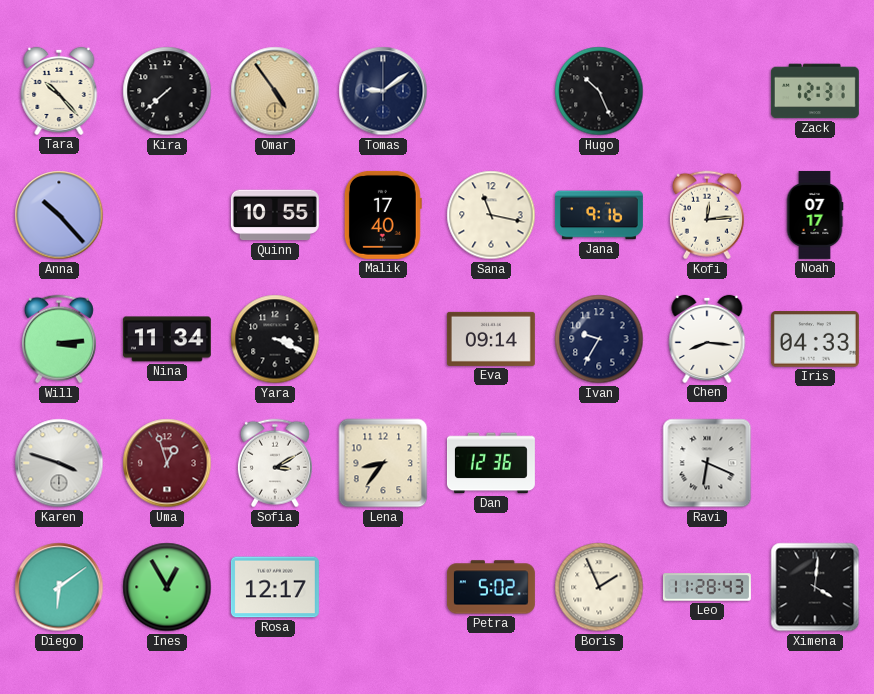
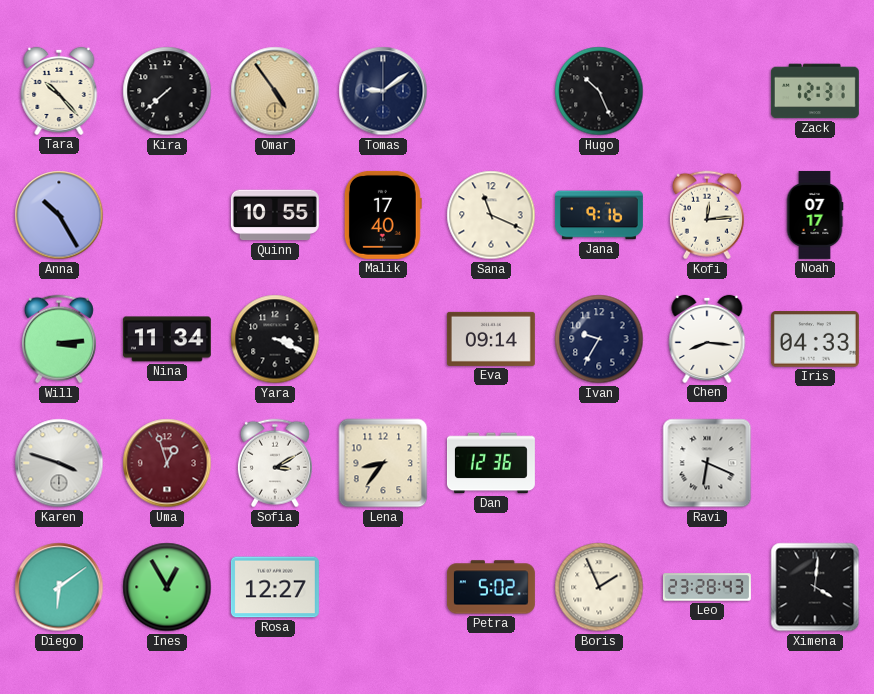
Anna: 10:23 -> 10:25
Sana: 11:17 -> 11:19
Rosa: 12:17 -> 12:27
Leo: 11:28 -> 23:28
